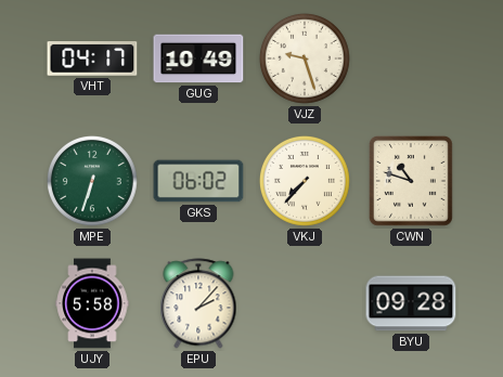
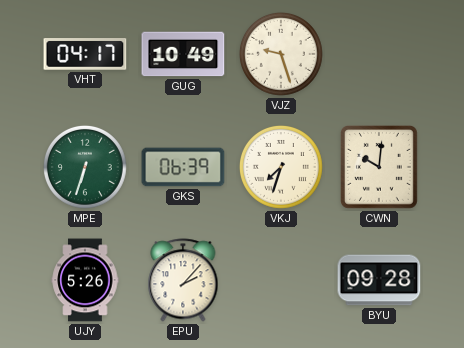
GKS: 06:02 -> 06:39
VKJ: 7:37 -> 7:33
CWN: 10:48 -> 10:01
UJY: 5:58 -> 5:26
